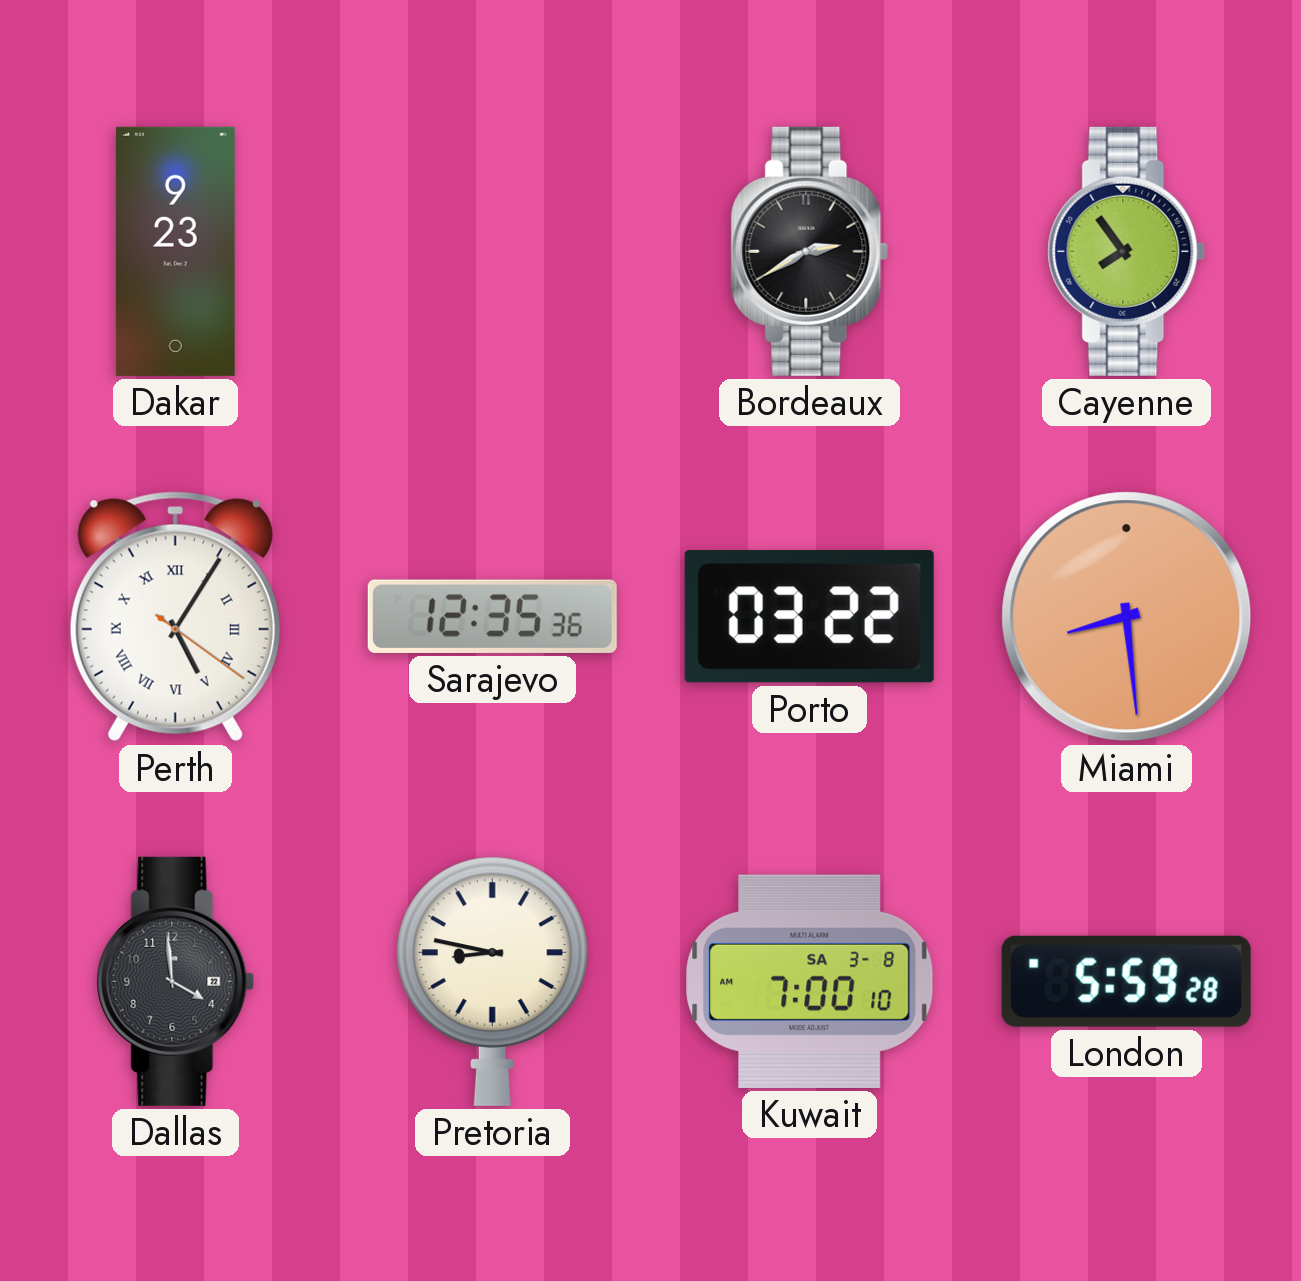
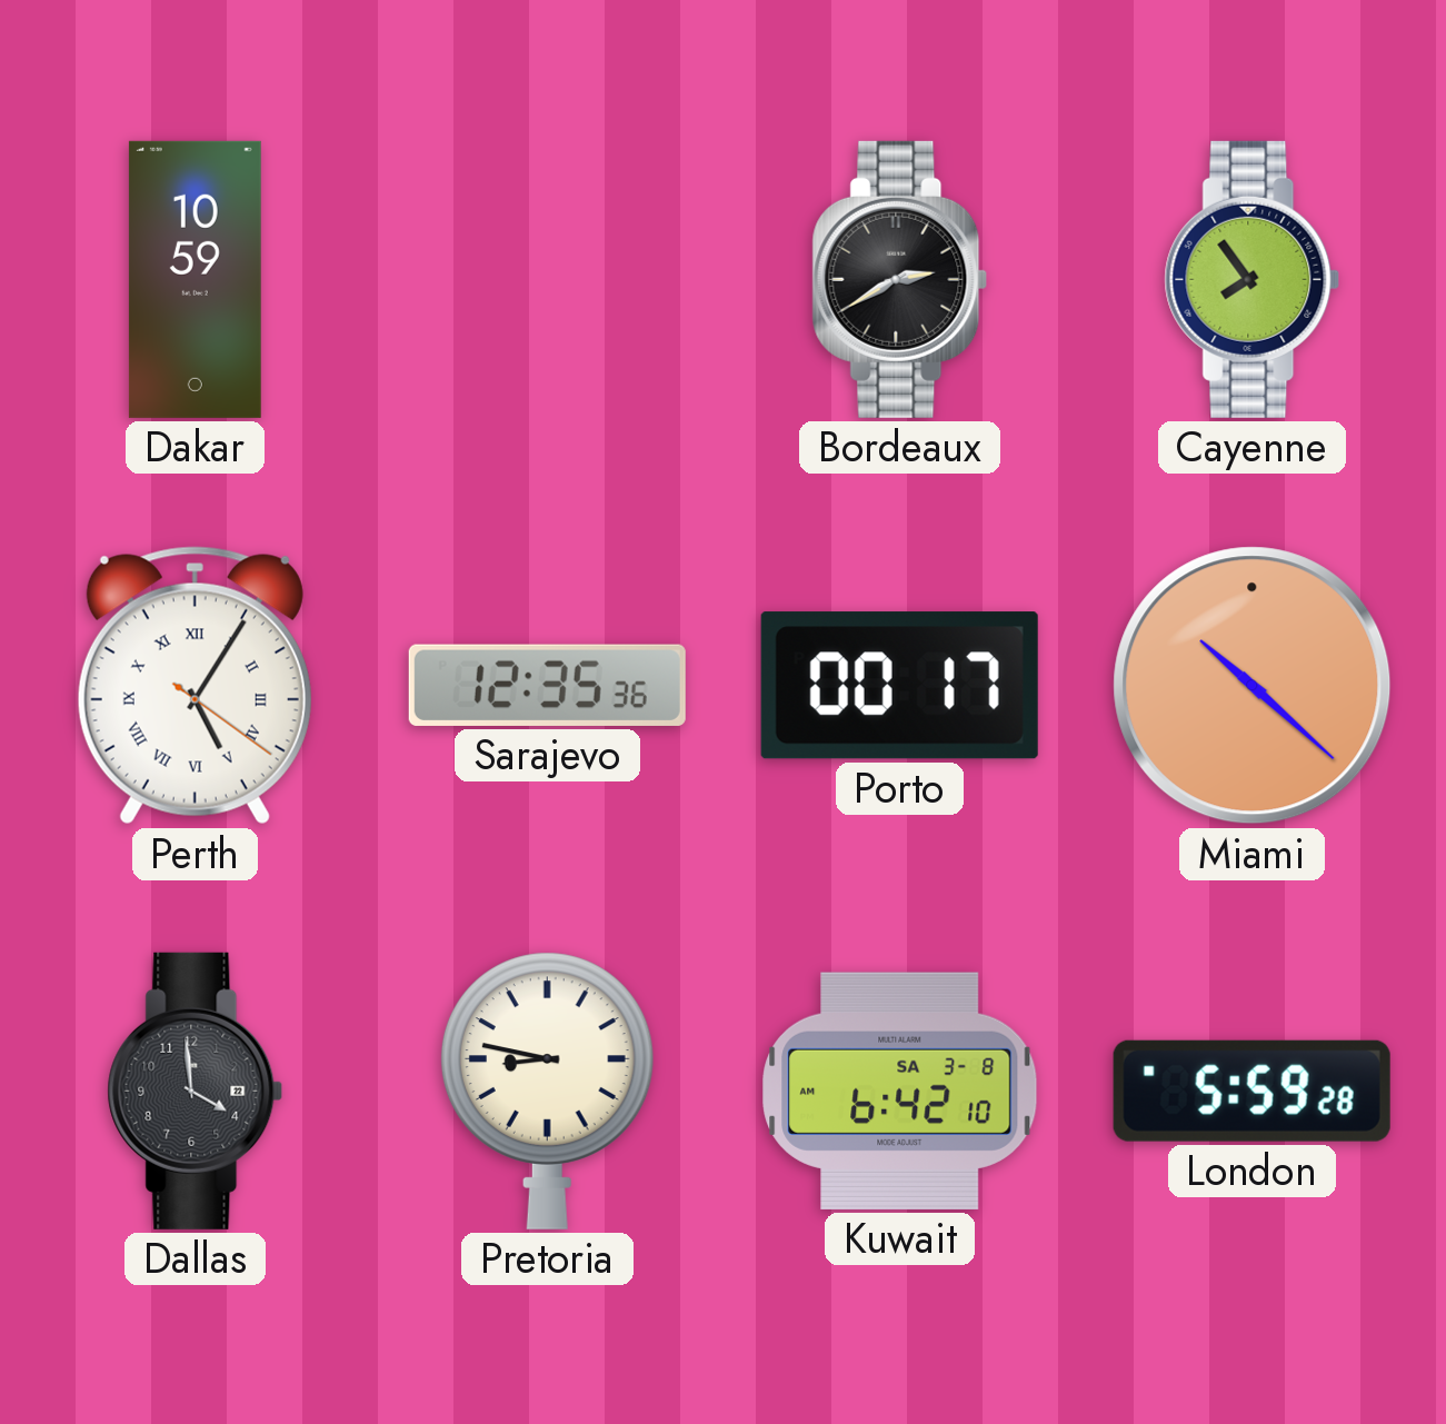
Dakar: 9:23 -> 10:59
Porto: 03:22 -> 00:17
Miami: 8:29 -> 10:22
Kuwait: 7:00 -> 6:42
